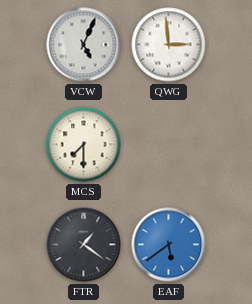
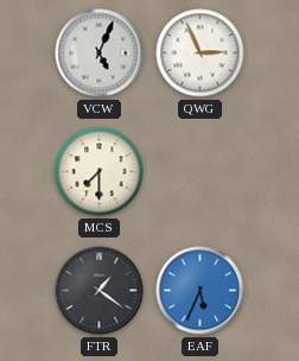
QWG: 2:59 -> 2:56
EAF: 5:39 -> 5:34
